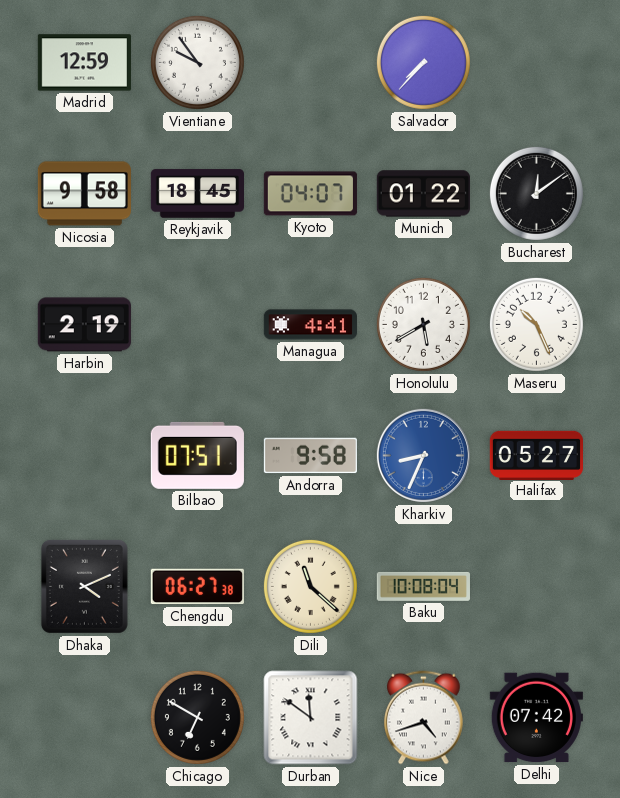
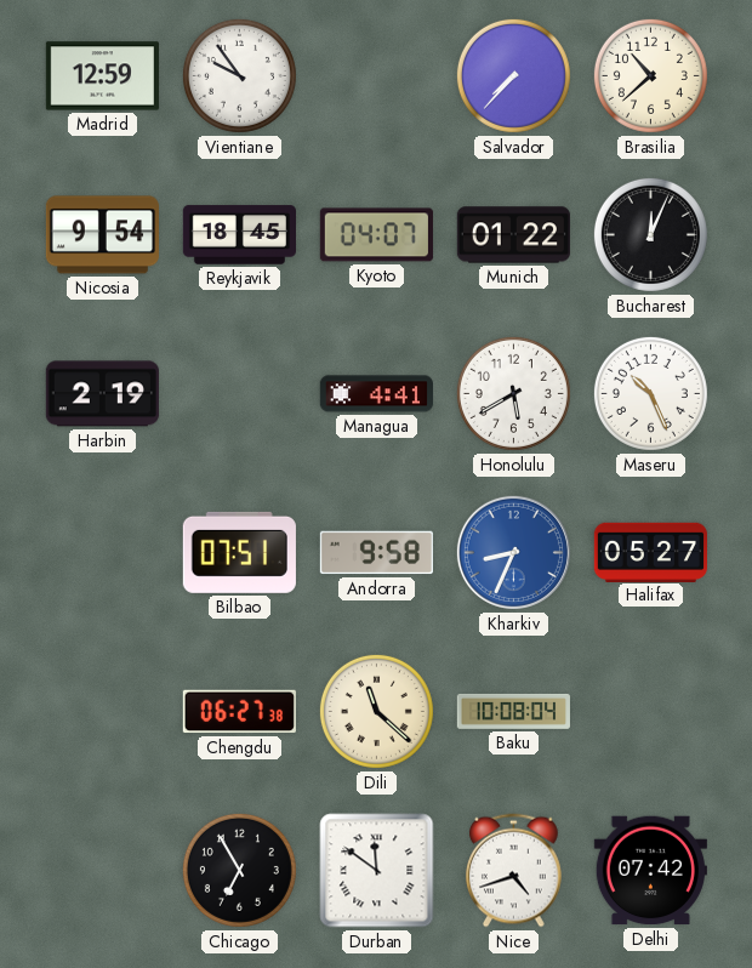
Brasilia: none -> 10:38
Nicosia: 9:58 -> 9:54
Bucharest: 12:09 -> 12:04
Dhaka: 4:11 -> none
Chicago: 6:50 -> 6:55
